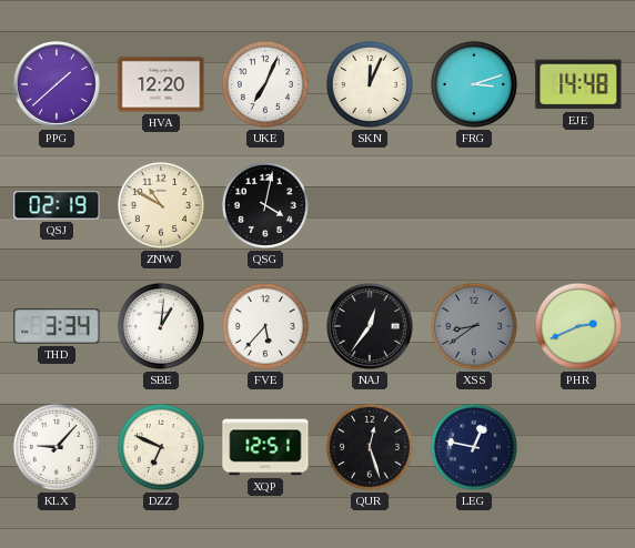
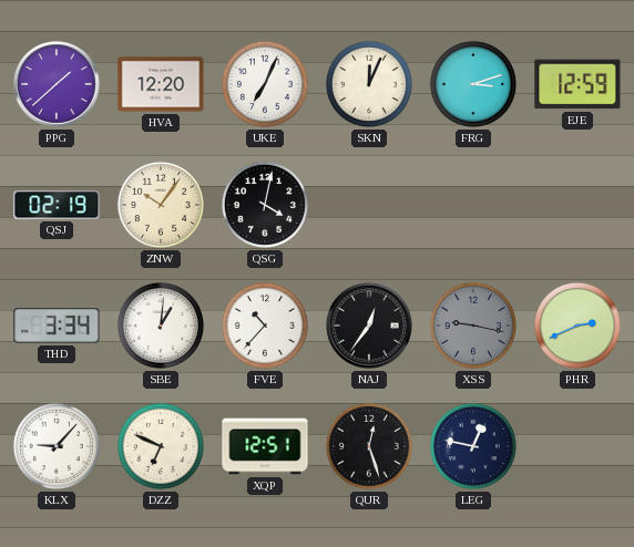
EJE: 14:48 -> 12:59
ZNW: 10:50 -> 10:06
FVE: 5:37 -> 10:37
XSS: 8:39 -> 9:17
